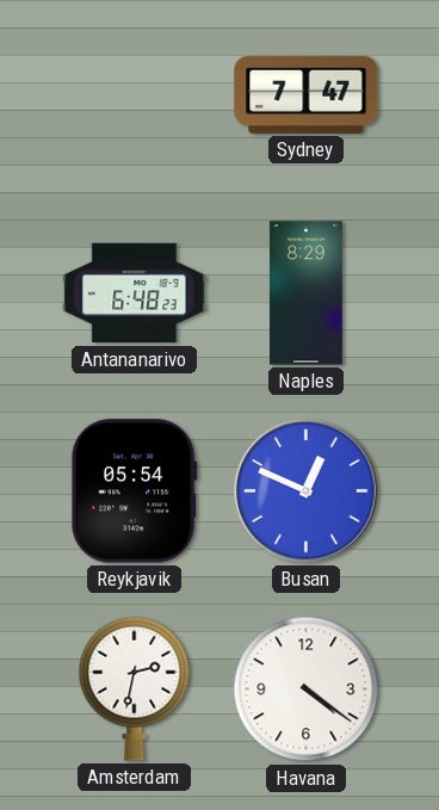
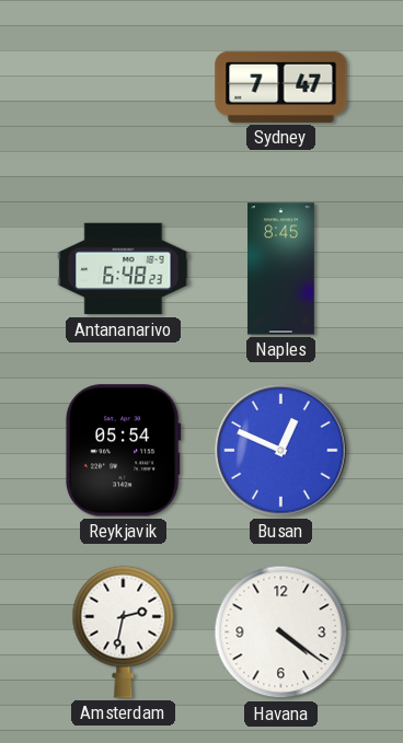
Naples: 8:29 -> 8:45
